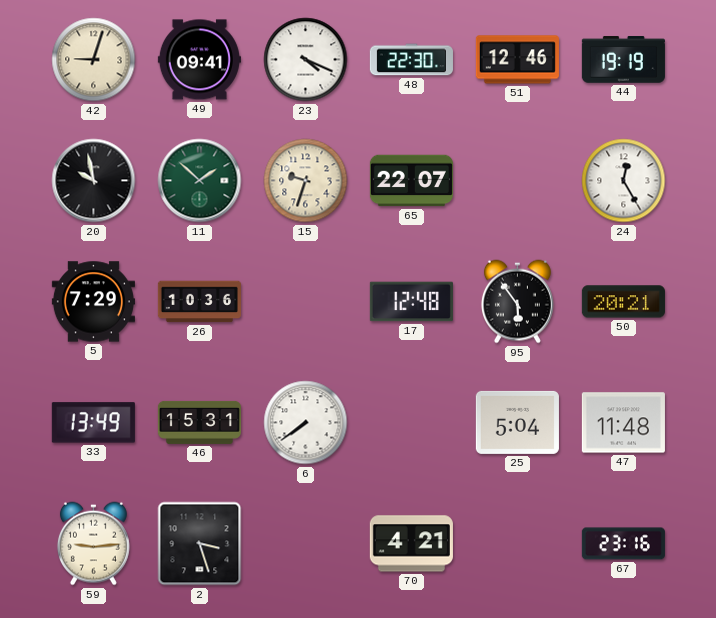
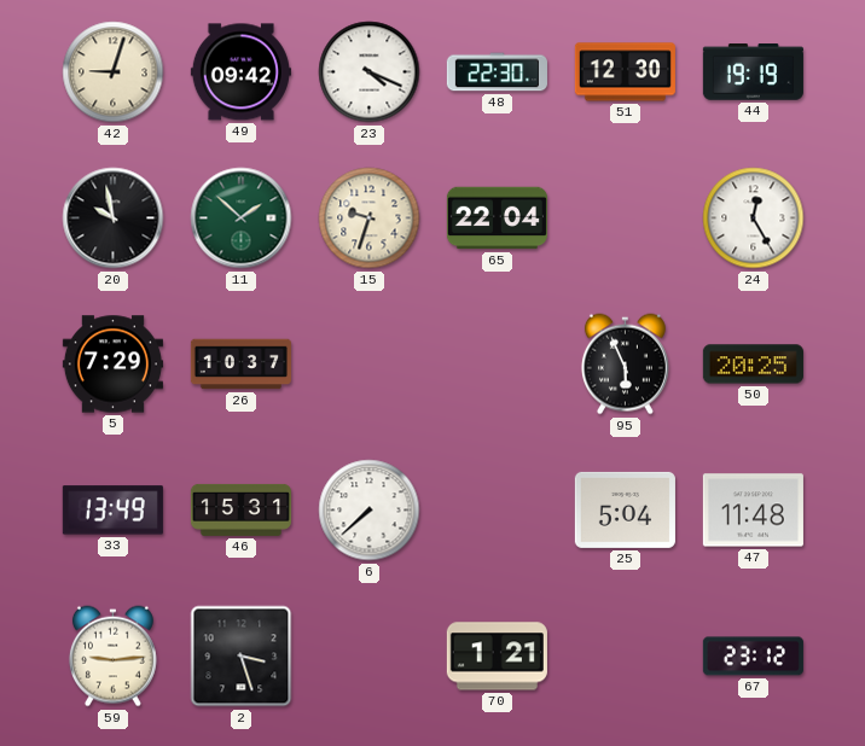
49: 09:41 -> 09:42
51: 12:46 -> 12:30
65: 22:07 -> 22:04
26: 10:36 -> 10:37
17: 12:48 -> none
95: 5:54 -> 5:56
50: 20:21 -> 20:25
6: 7:39 -> 7:38
70: 4:21 -> 1:21
67: 23:16 -> 23:12
